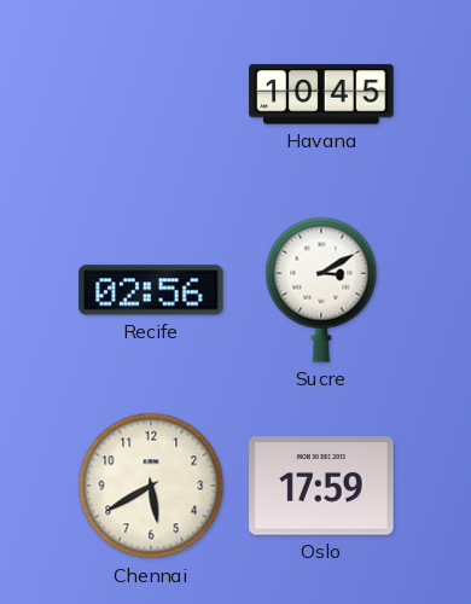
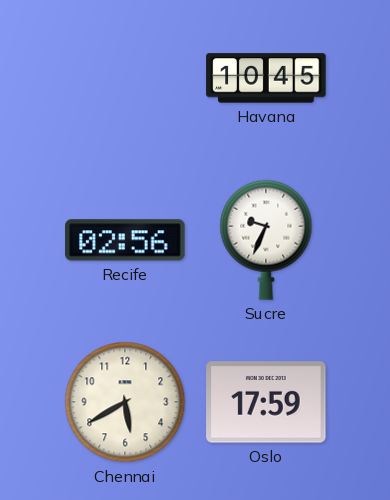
Sucre: 3:10 -> 9:34
